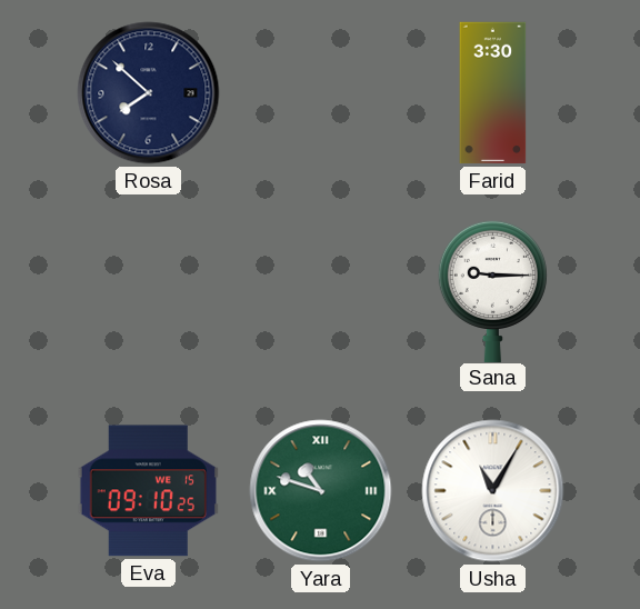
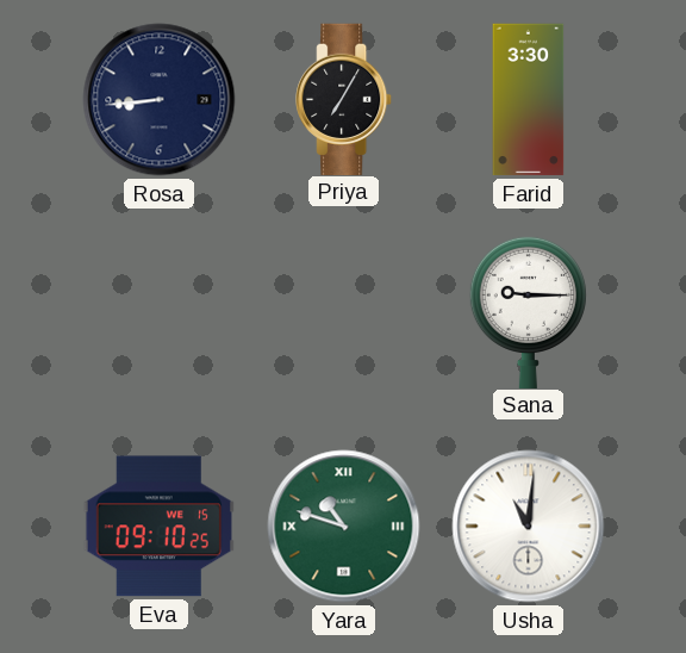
Rosa: 7:52 -> 8:44
Priya: none -> 7:05
Usha: 11:05 -> 11:01
